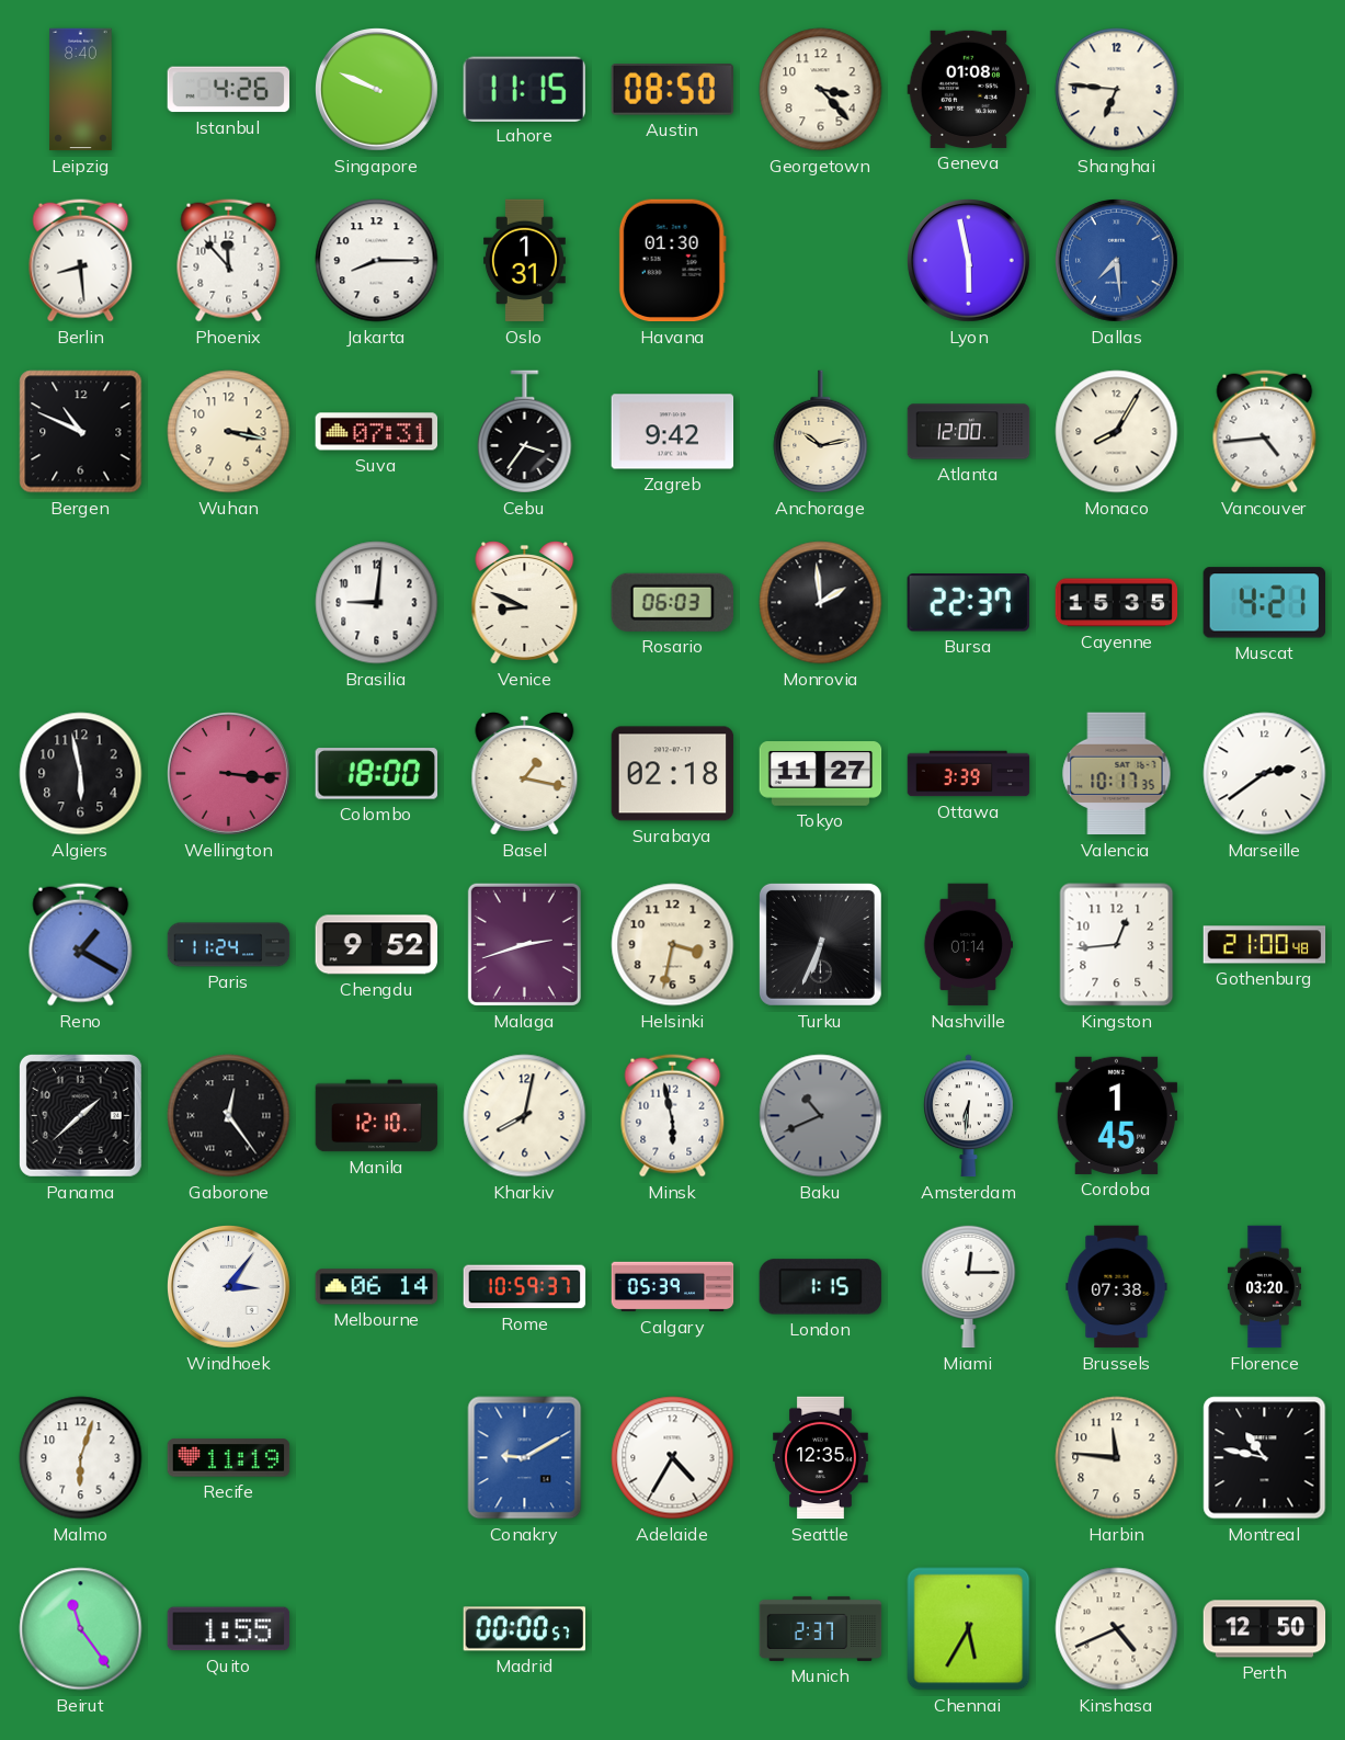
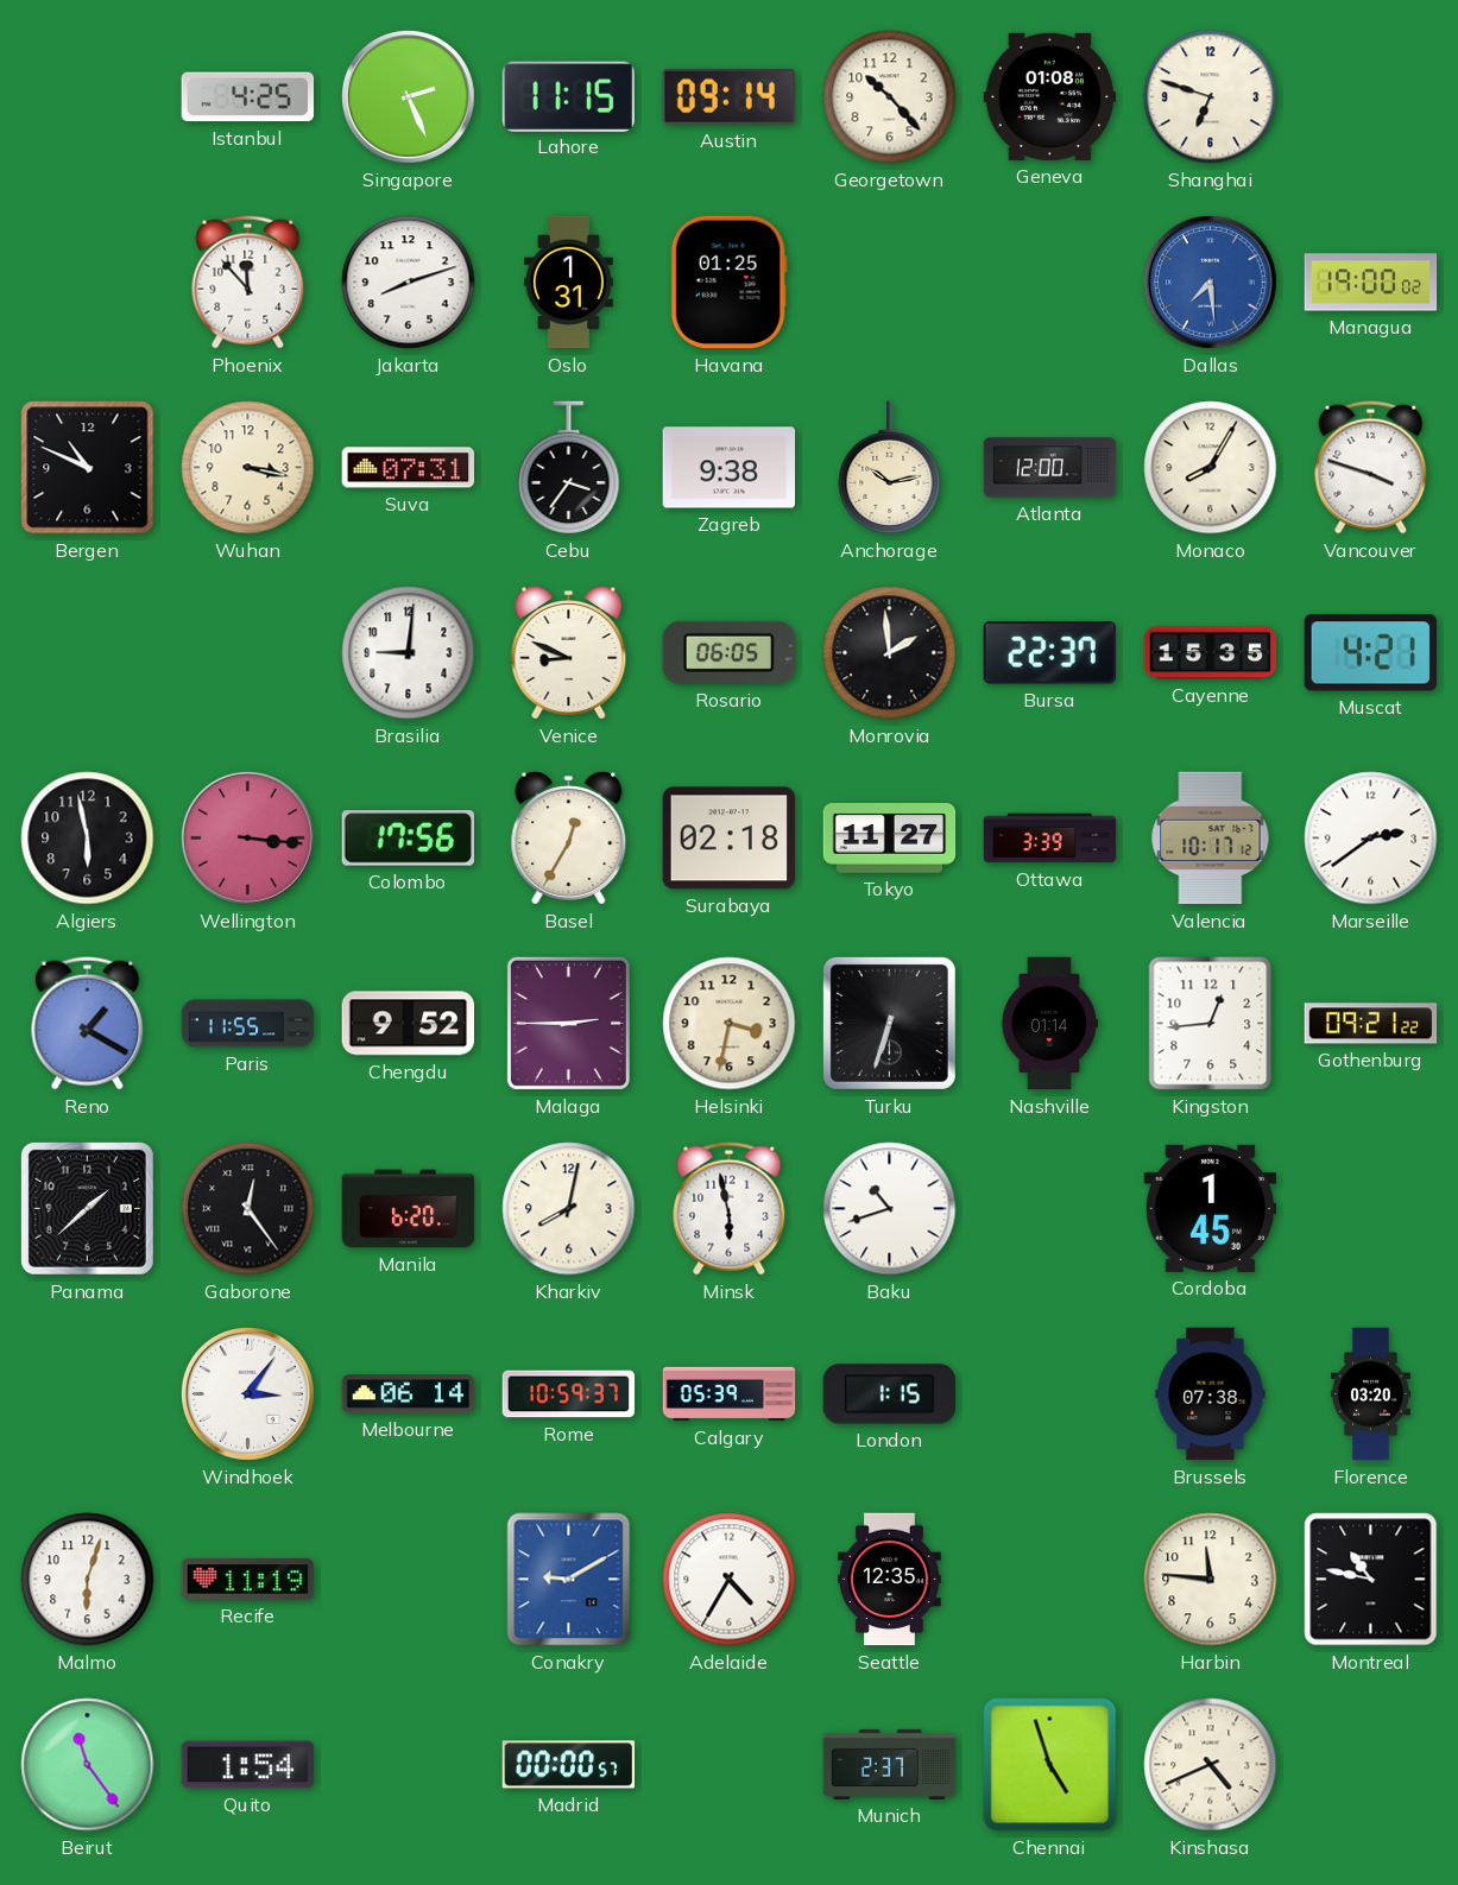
Leipzig: 8:40 -> none
Istanbul: 4:26 -> 4:25
Singapore: 9:49 -> 2:26
Austin: 08:50 -> 09:14
Georgetown: 3:23 -> 10:23
Shanghai: 6:46 -> 6:48
Berlin: 8:29 -> none
Jakarta: 8:15 -> 8:12
Havana: 01:30 -> 01:25
Lyon: 5:58 -> none
Managua: none -> 19:00
Zagreb: 9:42 -> 9:38
Vancouver: 4:44 -> 3:48
Rosario: 06:03 -> 06:05
Colombo: 18:00 -> 17:56
Basel: 1:17 -> 12:35
Valencia: 10:17:35 -> 10:17:12
Paris: 11:24 -> 11:55
Malaga: 2:42 -> 2:45
Turku: 6:34 -> 6:33
Gothenburg: 21:00 -> 09:21
Manila: 12:10 -> 6:20
Baku: 10:41 -> 10:42
Baku dial: grey -> white
Amsterdam: 6:31 -> none
Miami: 12:15 -> none
Quito: 1:55 -> 1:54
Chennai: 5:35 -> 4:57
Perth: 12:50 -> none
